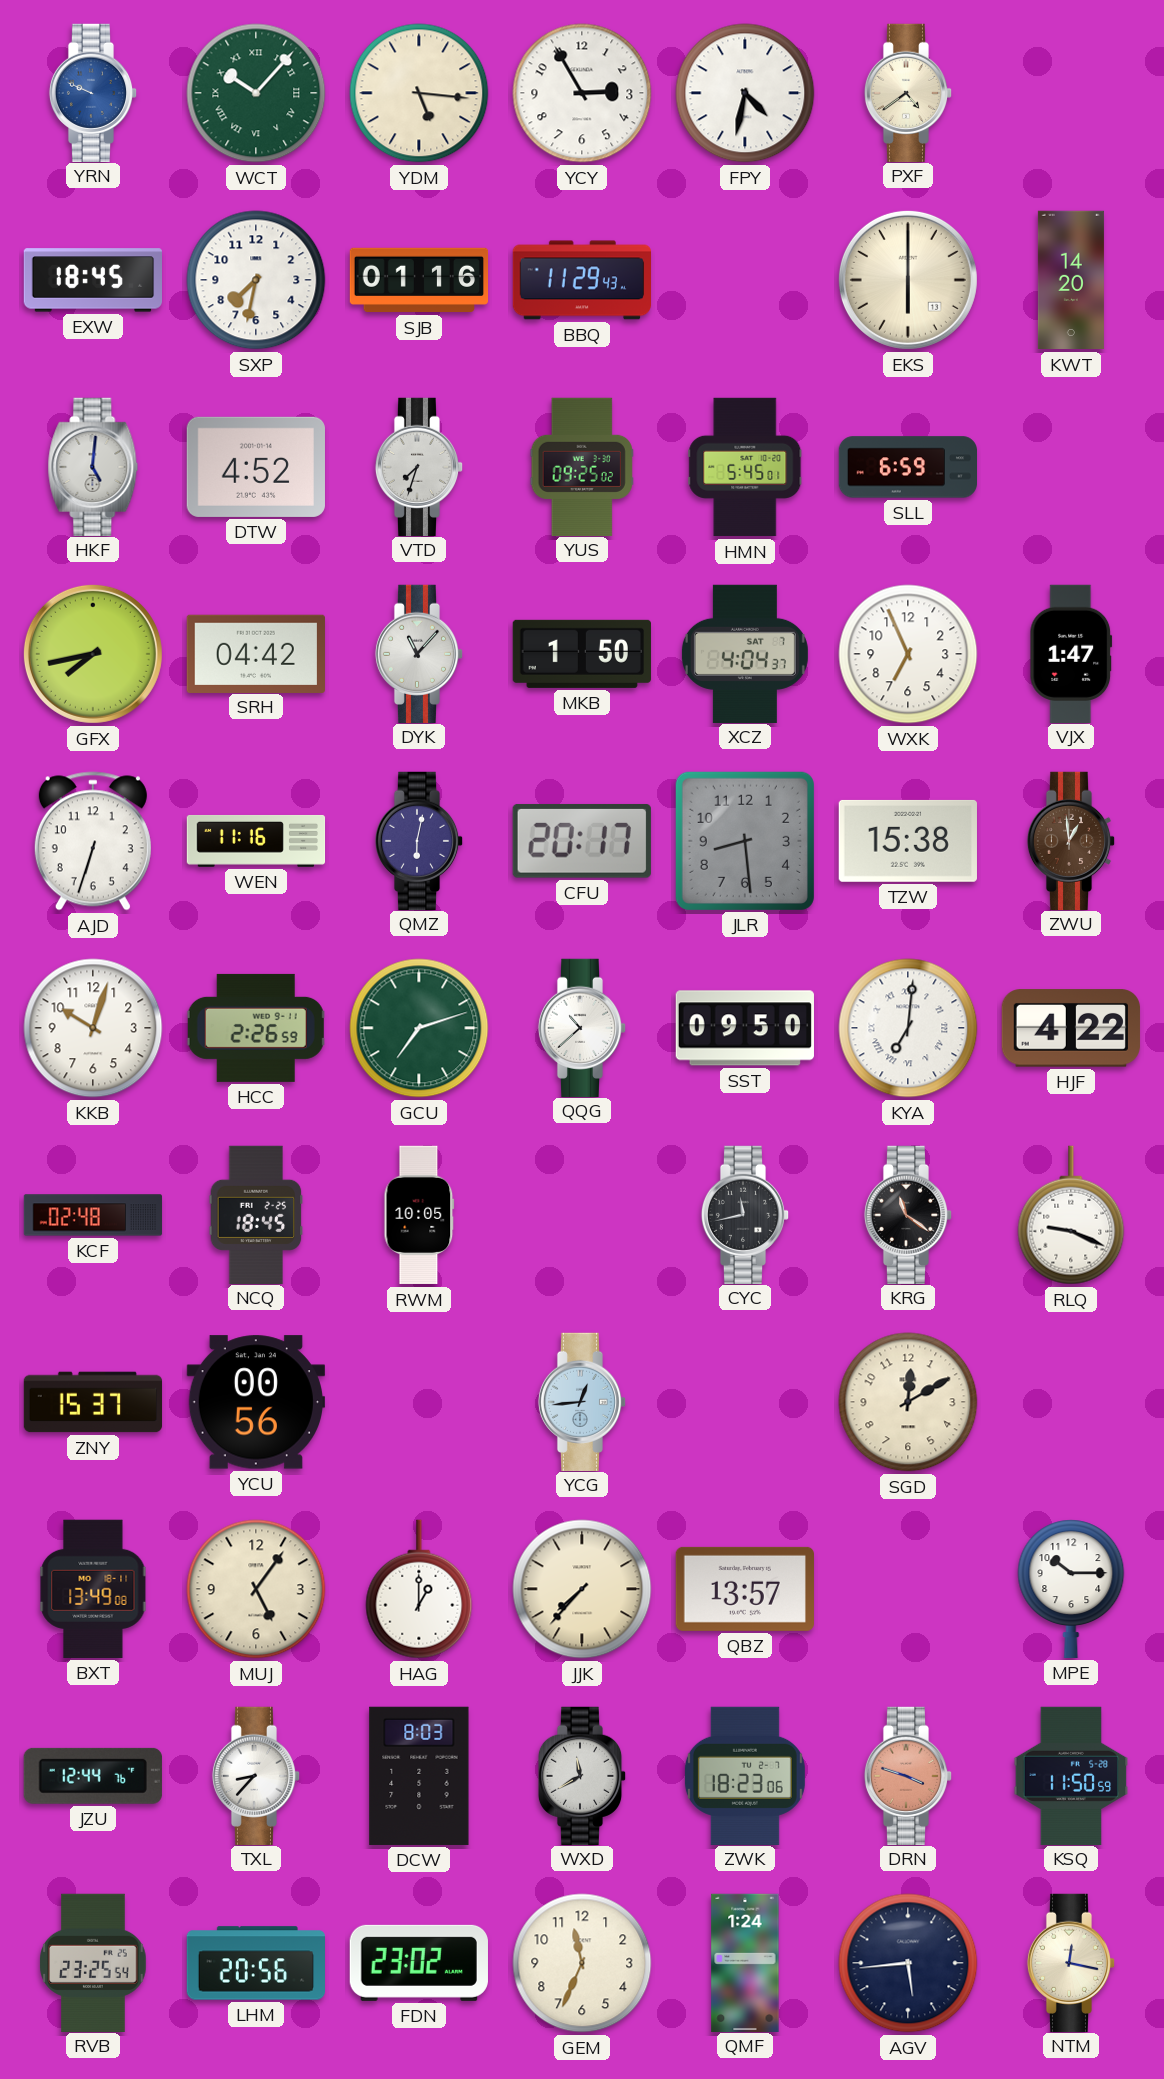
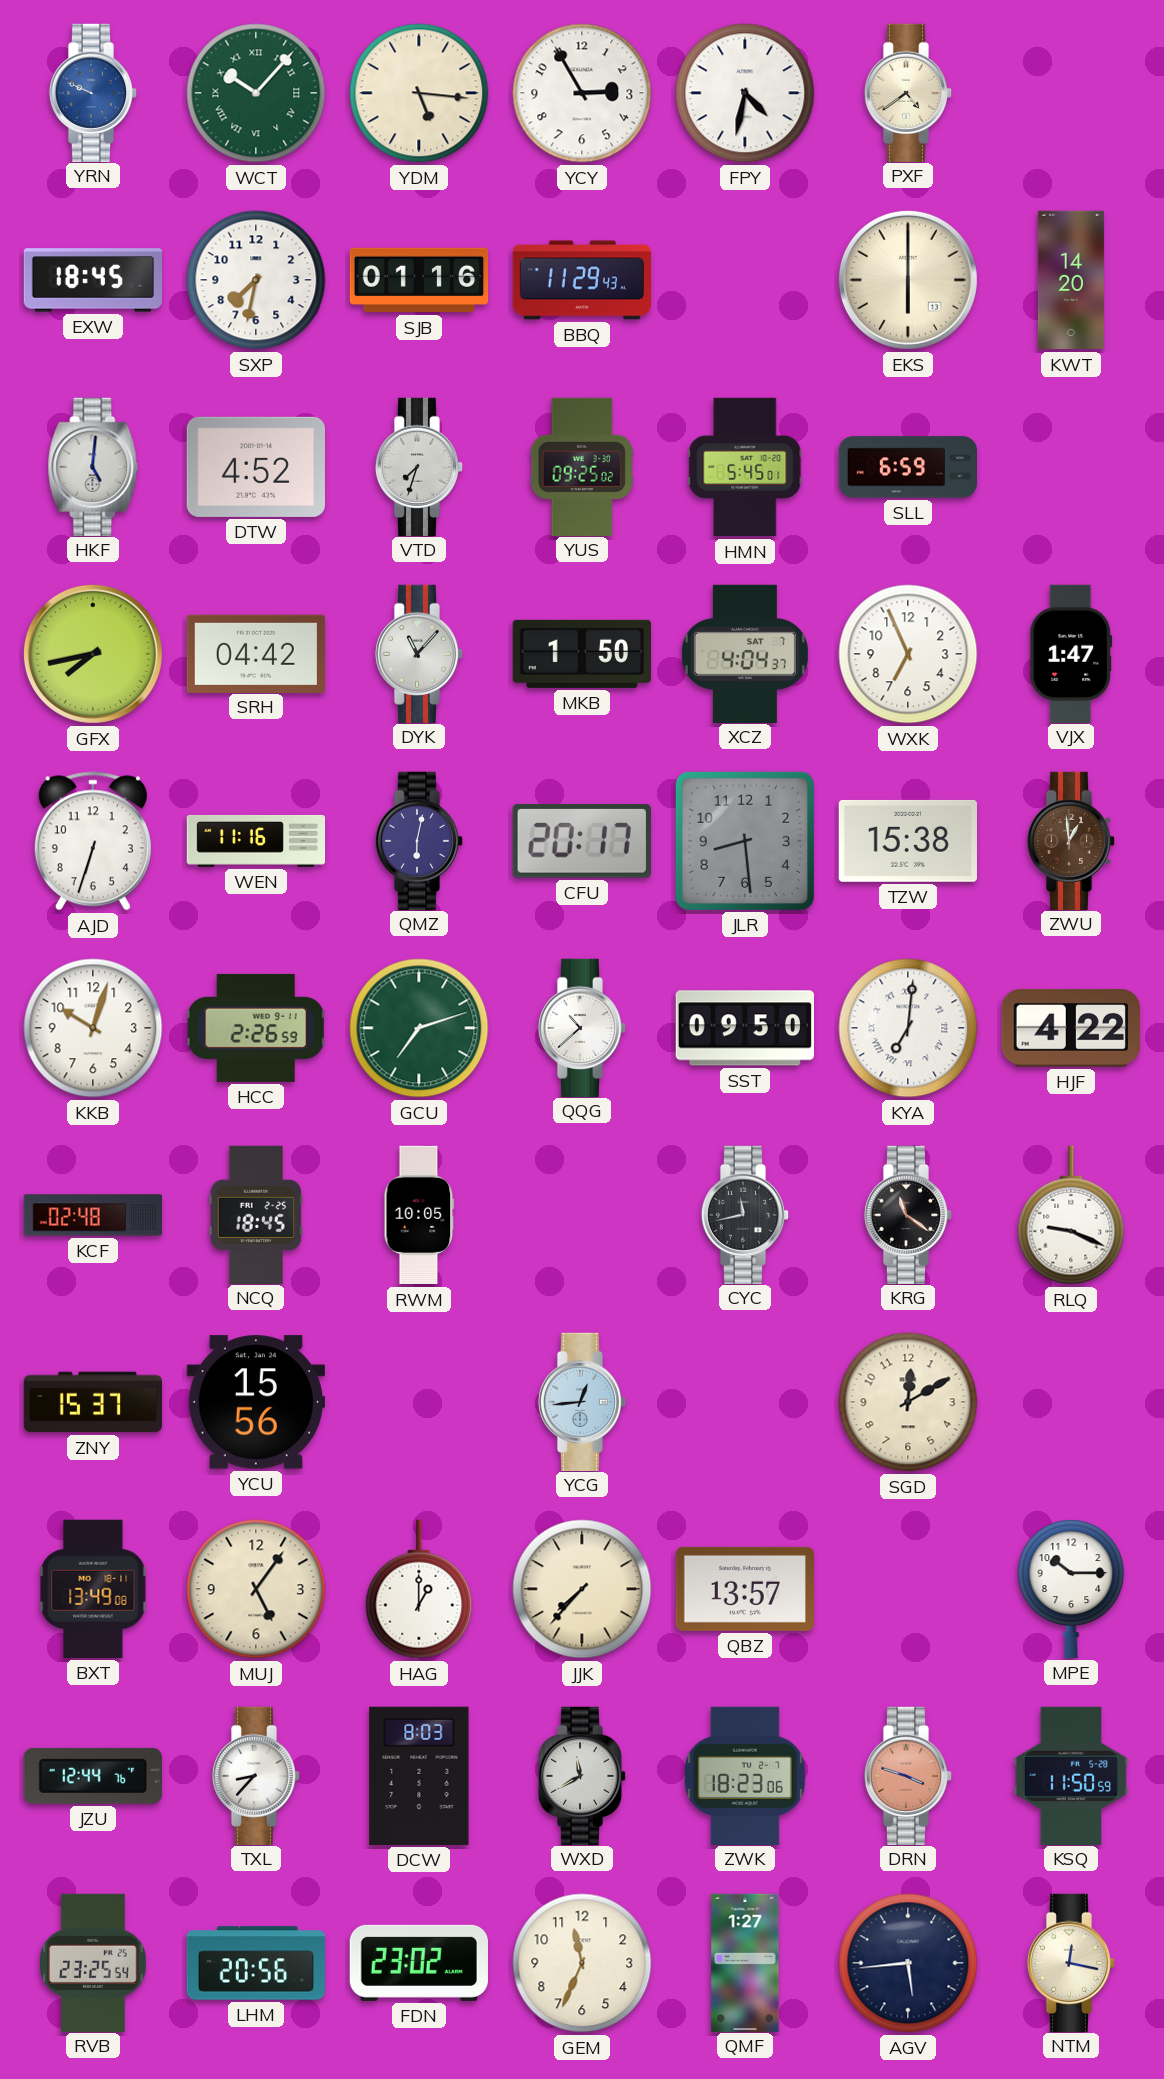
YCU: 00:56 -> 15:56
QMF: 1:24 -> 1:27
